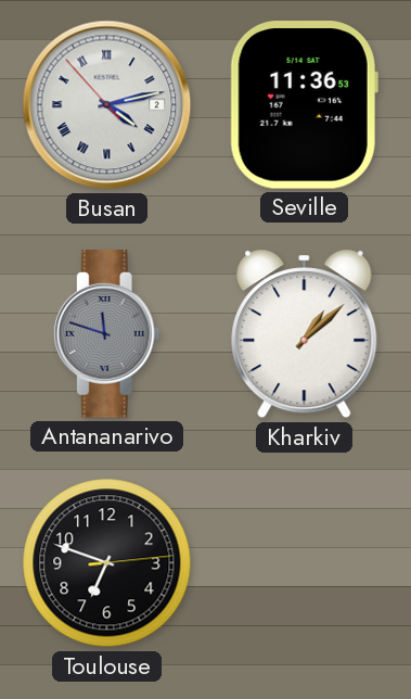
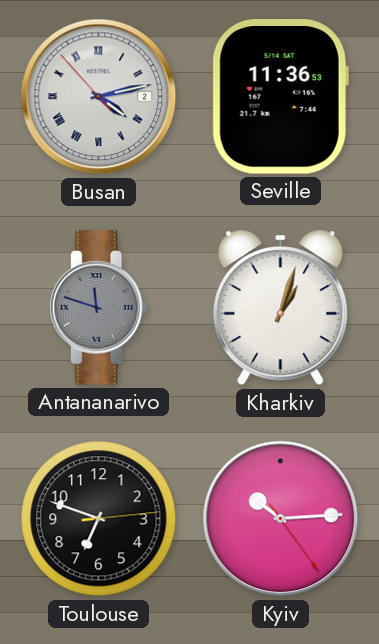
Kharkiv: 1:08 -> 1:03
Kyiv: none -> 10:14
